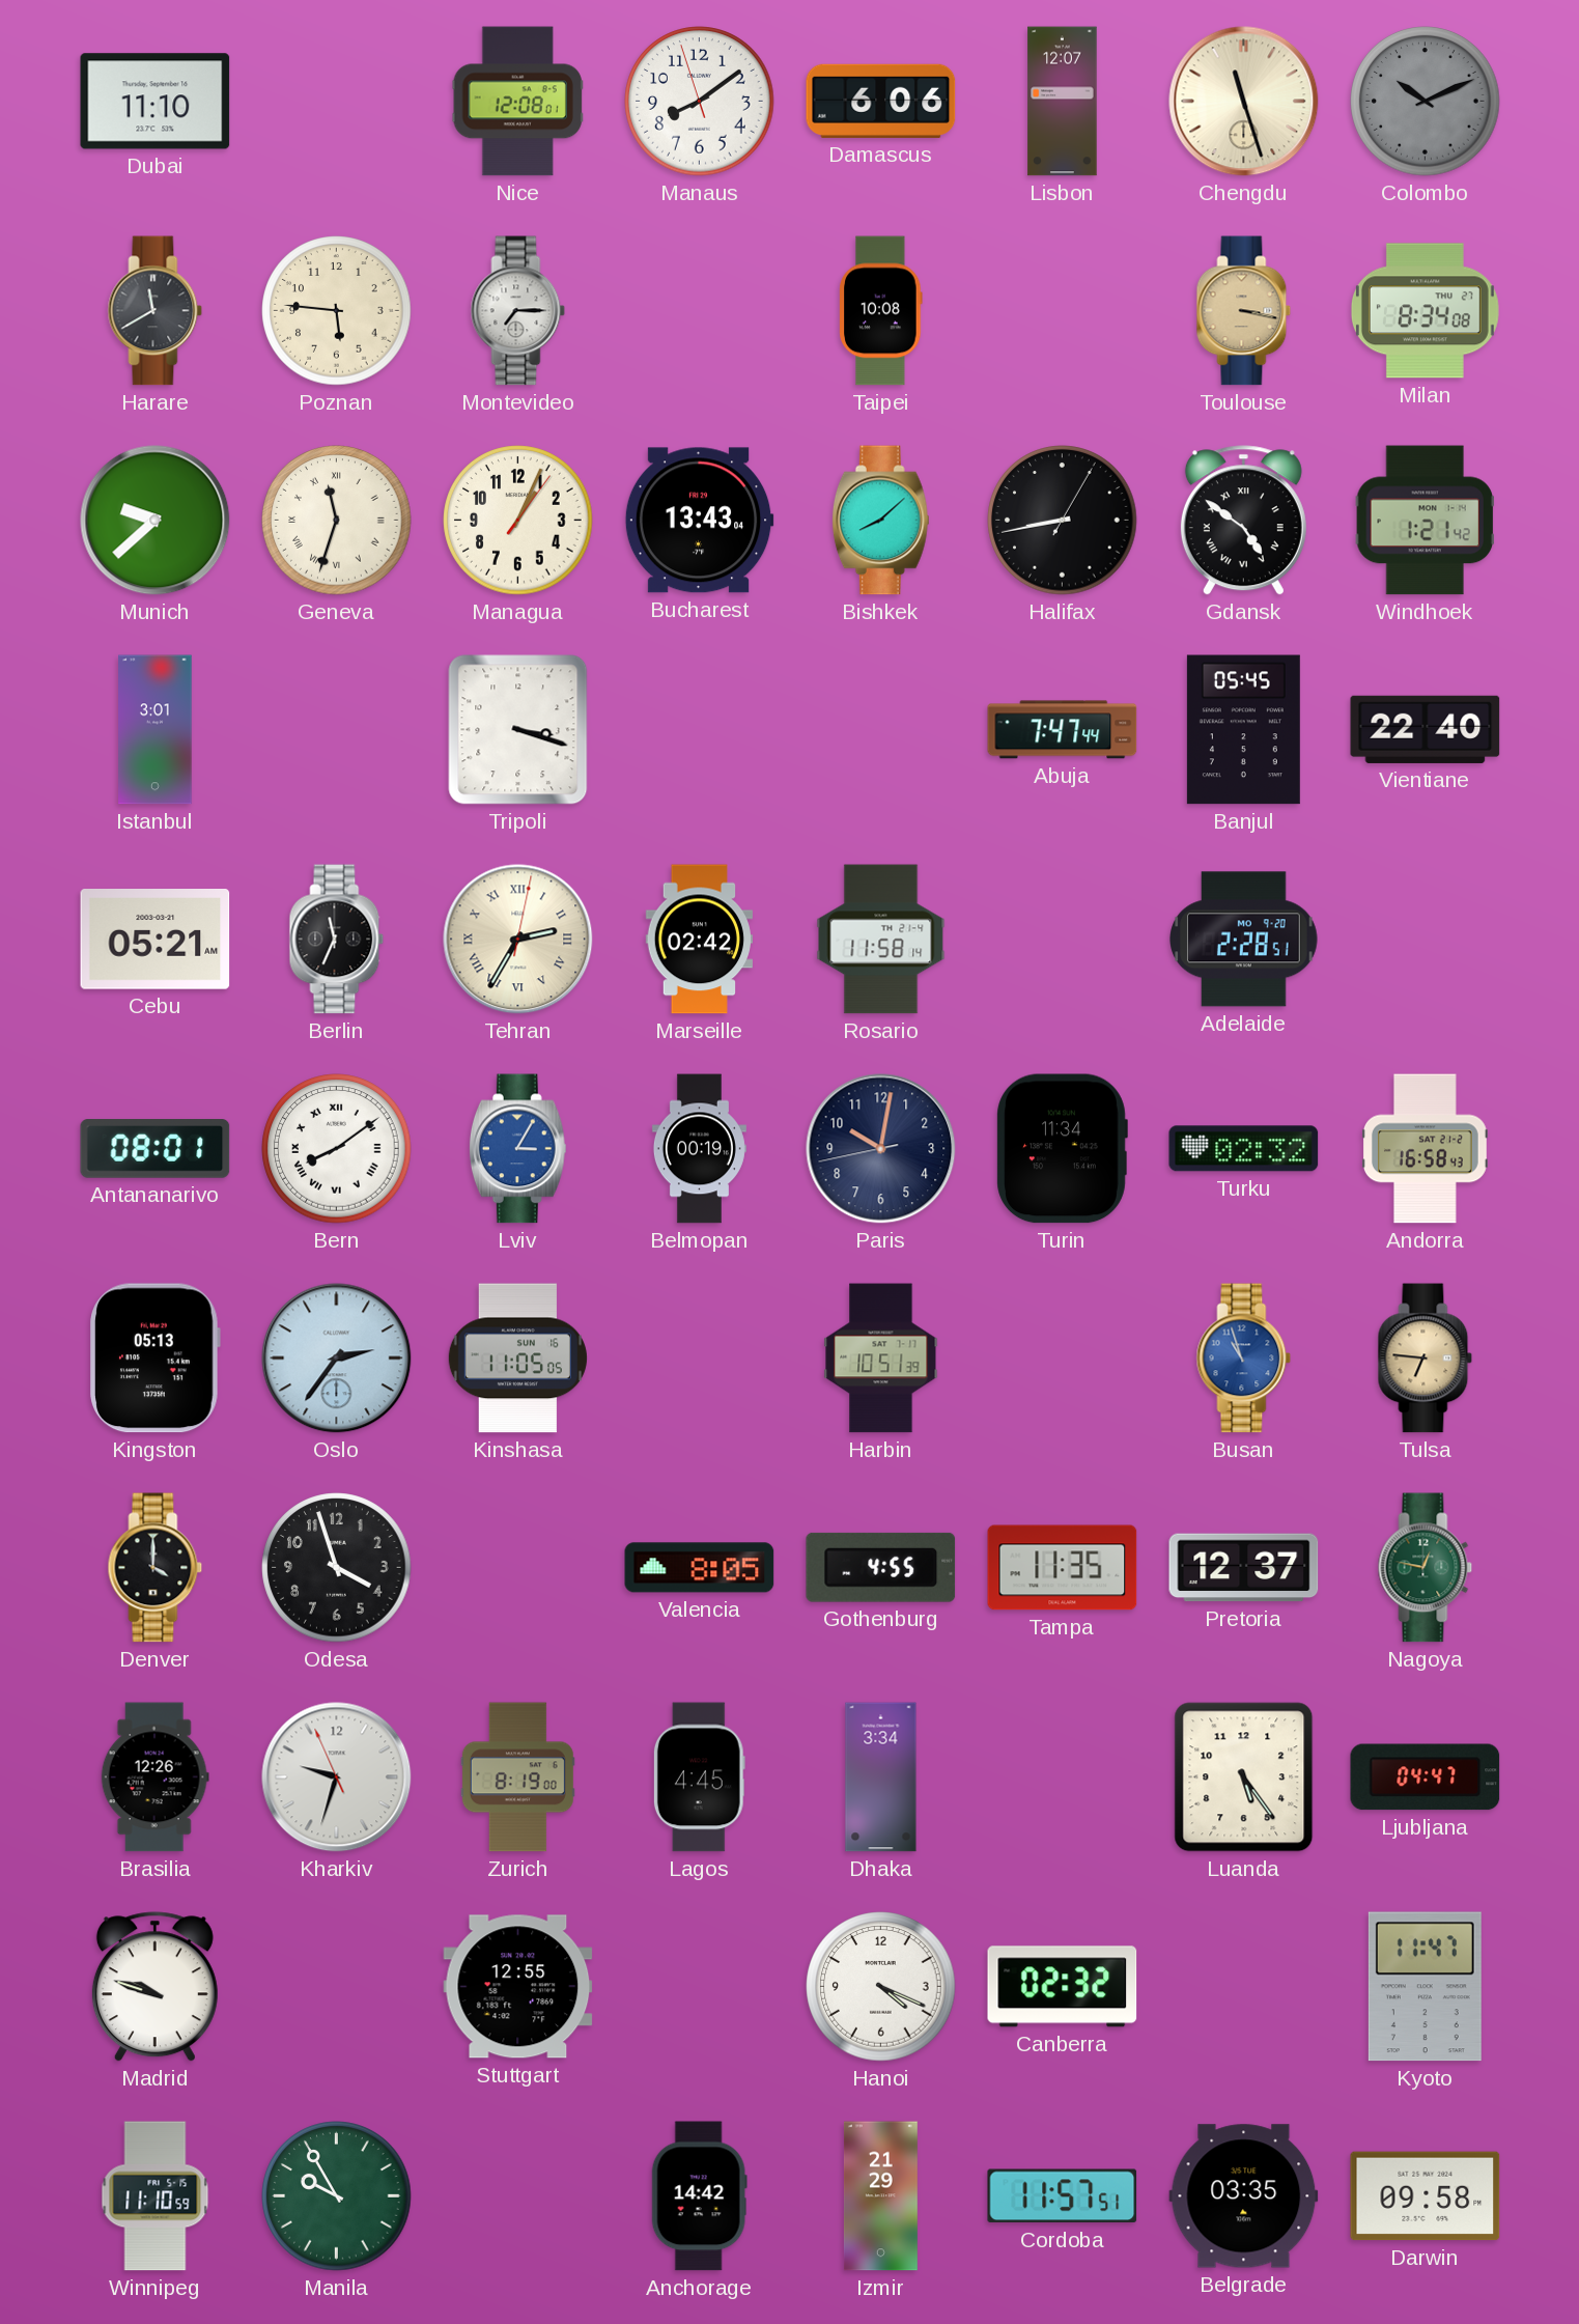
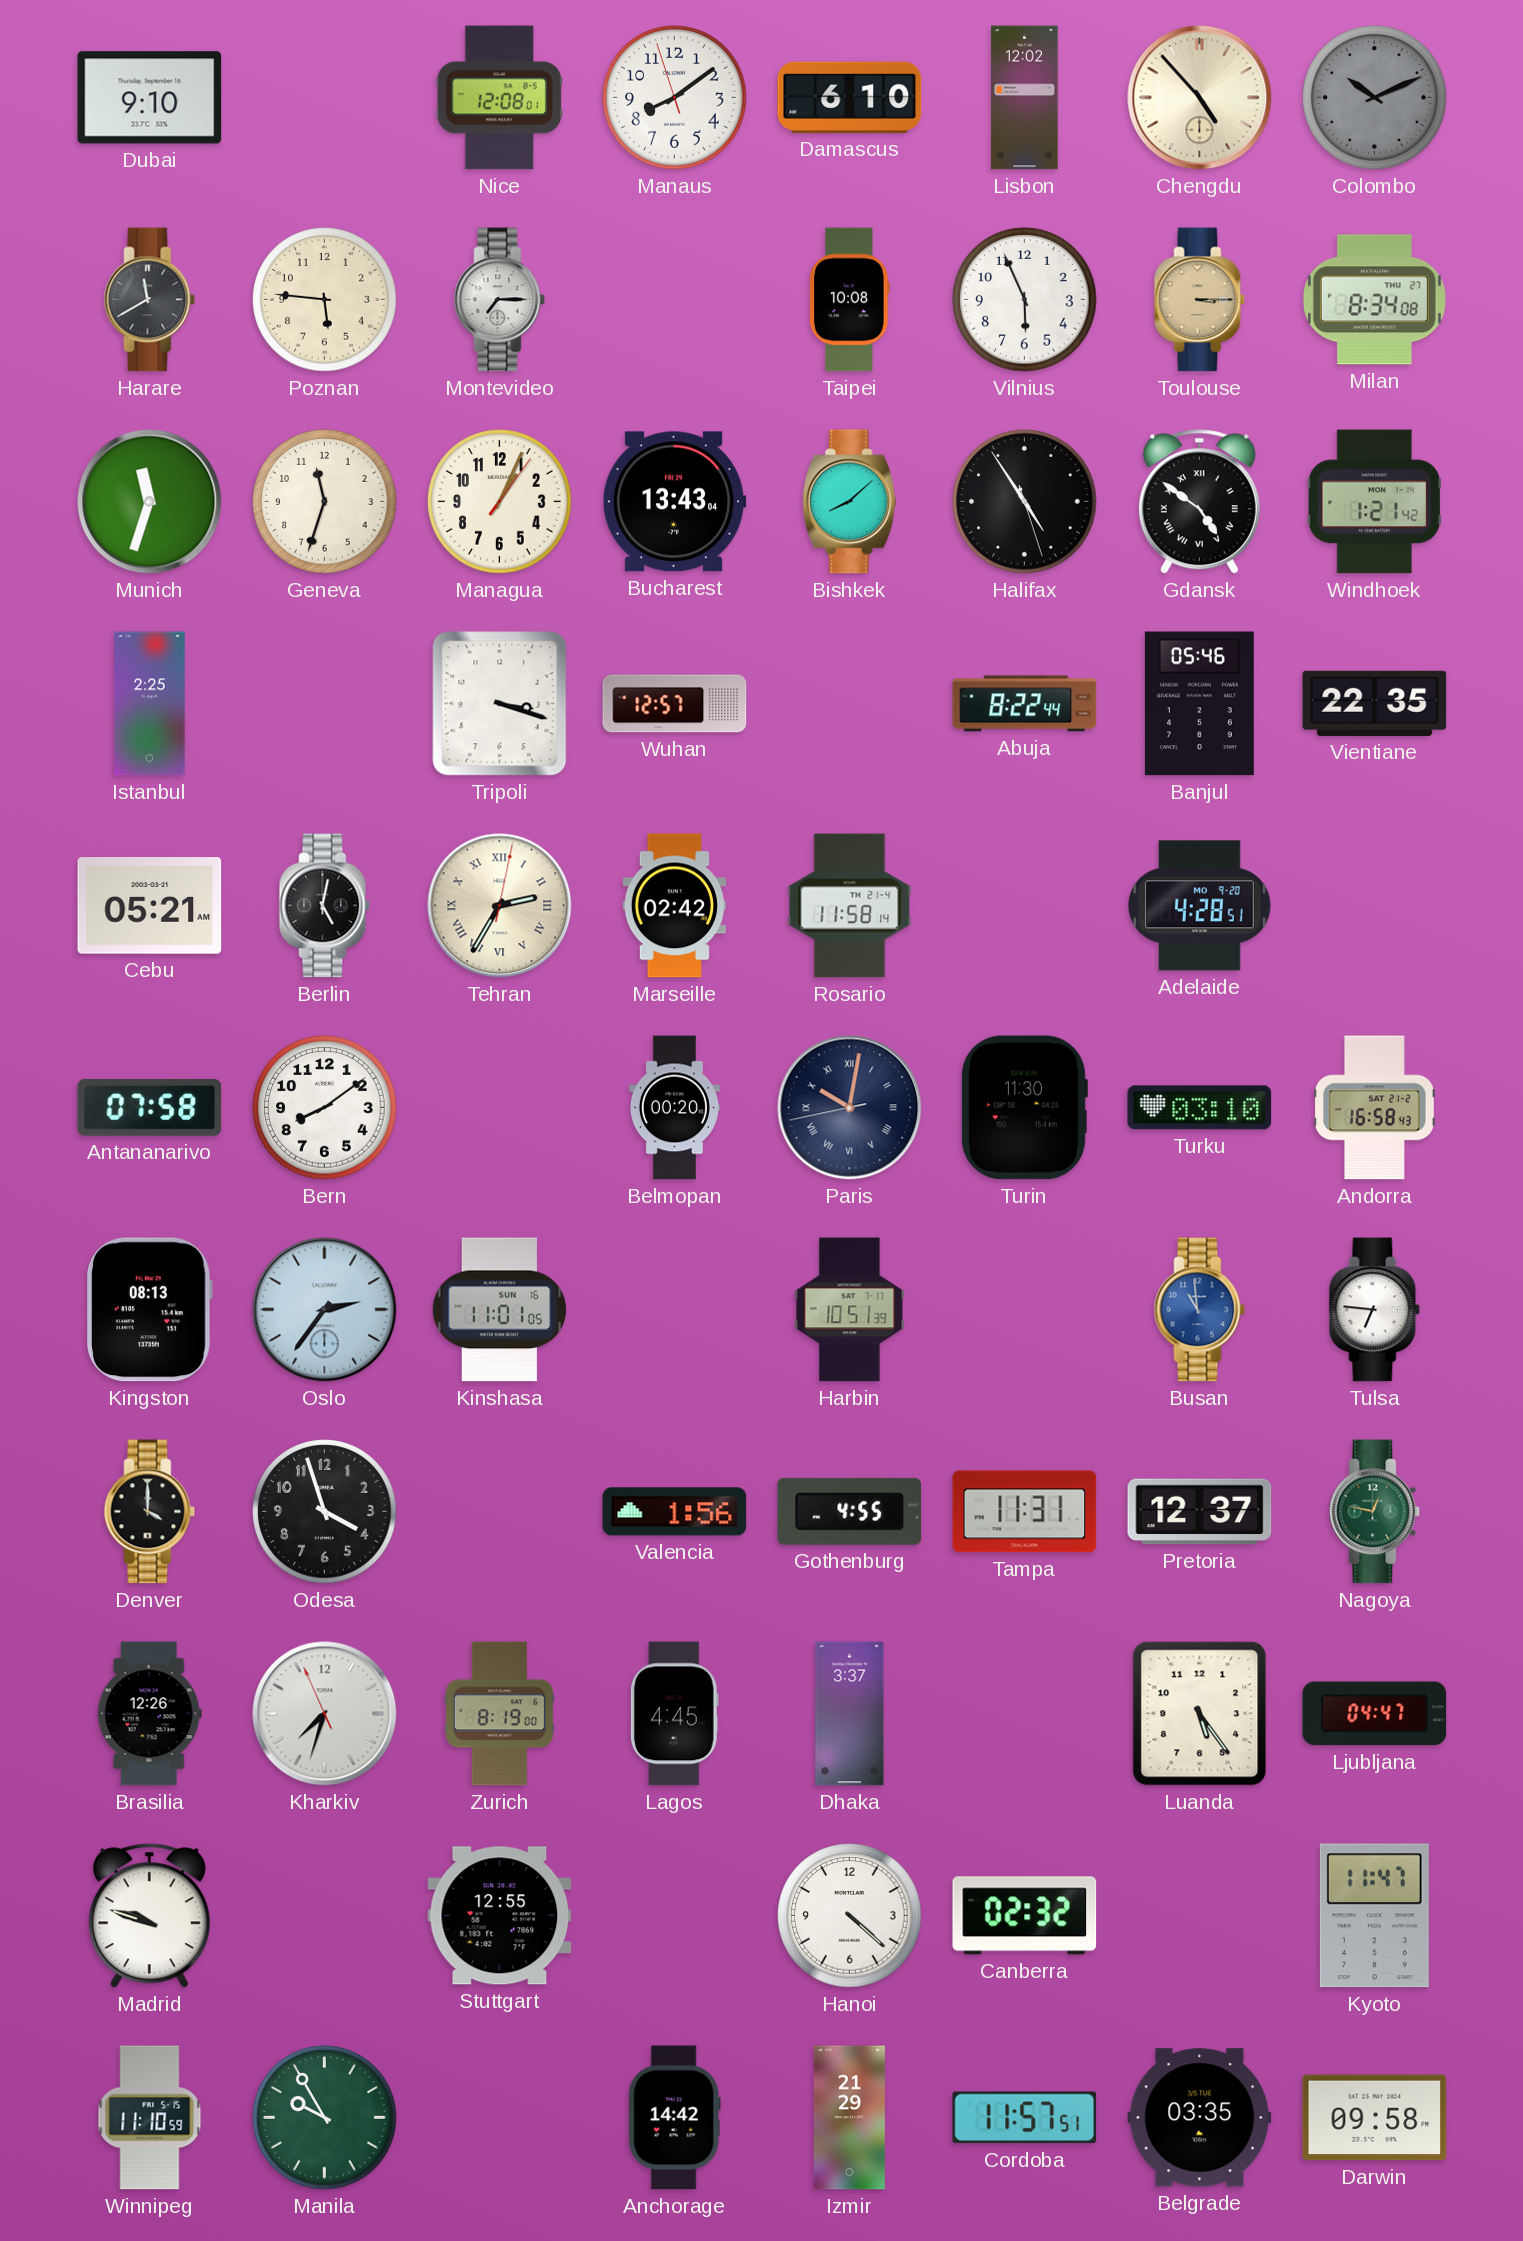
Dubai: 11:10 -> 9:10
Damascus: 6:06 -> 6:10
Lisbon: 12:07 -> 12:02
Chengdu: 11:27 -> 4:53
Vilnius: none -> 5:56
Toulouse: 3:17 -> 3:15
Munich: 9:38 -> 11:33
Geneva numerals: Roman -> Arabic
Halifax: 8:43 -> 4:54
Istanbul: 3:01 -> 2:25
Wuhan: none -> 12:57
Abuja: 7:47 -> 8:22
Banjul: 05:45 -> 05:46
Vientiane: 22:40 -> 22:35
Berlin: 11:34 -> 5:02
Adelaide: 2:28 -> 4:28
Antananarivo: 08:01 -> 07:58
Bern numerals: Roman -> Arabic
Lviv: 3:05 -> none
Belmopan: 00:19 -> 00:20
Paris numerals: Arabic -> Roman
Turin: 11:34 -> 11:30
Turku: 02:32 -> 03:10
Kingston: 05:13 -> 08:13
Kinshasa: 11:05 -> 11:01
Busan: 10:57 -> 10:59
Tulsa dial: champagne -> white
Valencia: 8:05 -> 1:56
Tampa: 11:35 -> 11:31
Kharkiv: 9:32 -> 7:32
Dhaka: 3:34 -> 3:37
Hanoi: 4:19 -> 4:22
